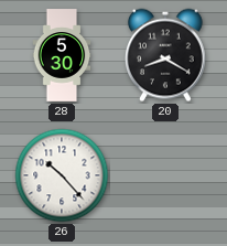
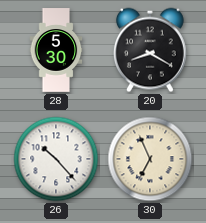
30: none -> 6:56
